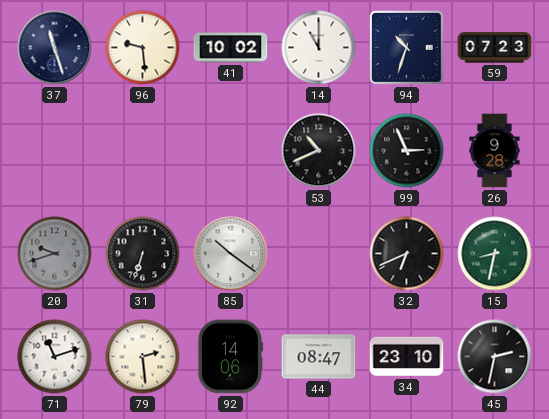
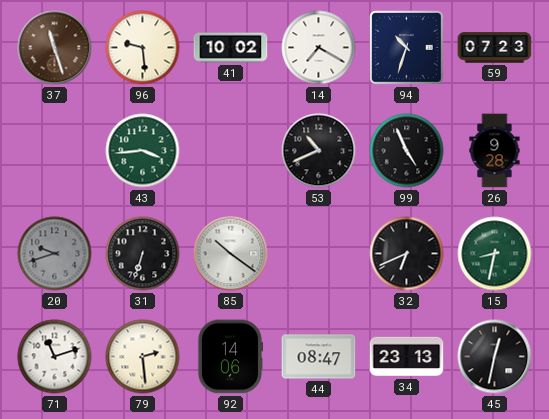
37 dial: navy -> brown
14: 11:00 -> 7:20
43: none -> 3:44
99: 2:56 -> 4:56
34: 23:10 -> 23:13
45: 2:32 -> 12:32
